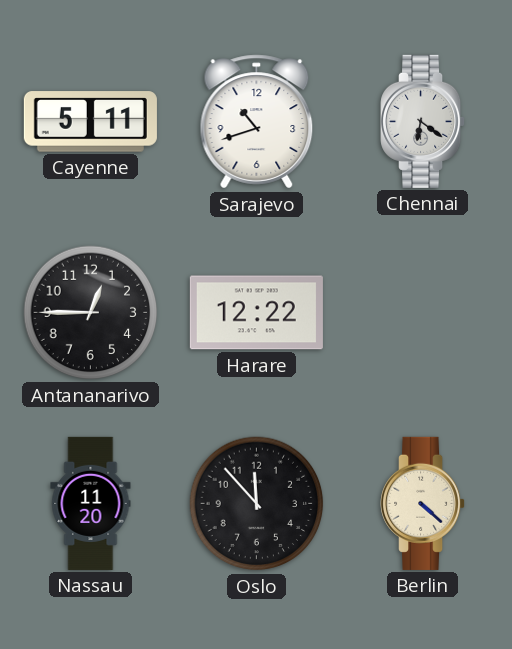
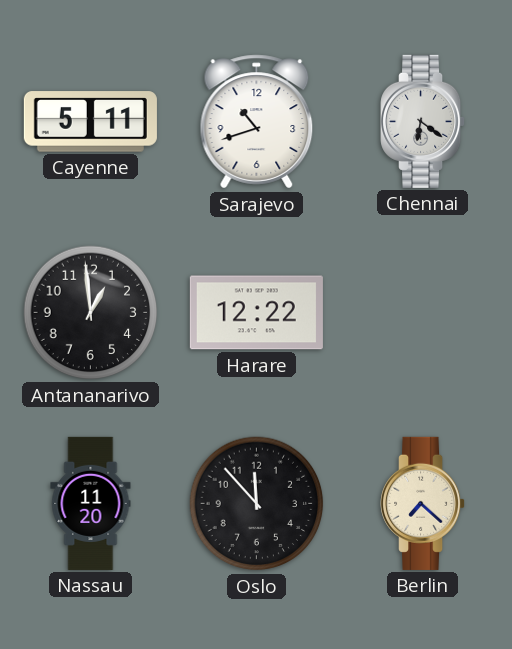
Antananarivo: 12:45 -> 12:59
Berlin: 4:22 -> 7:22
